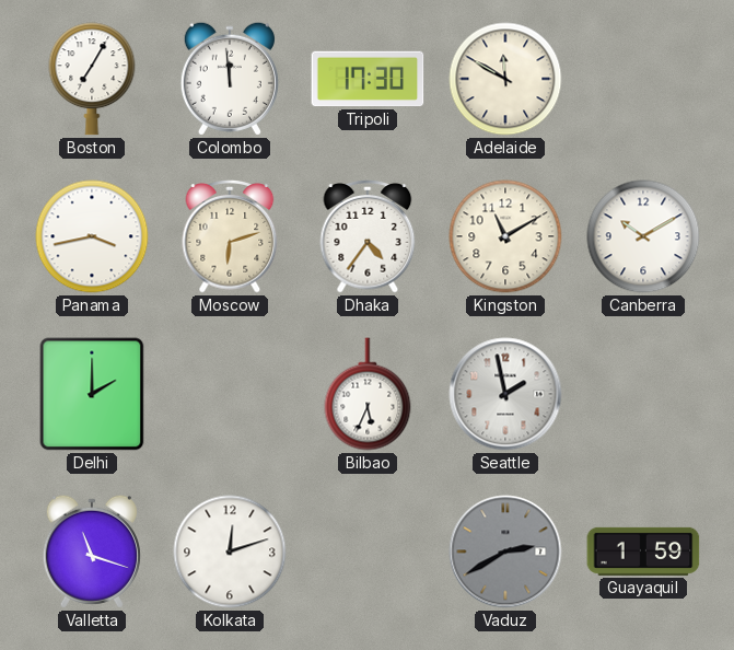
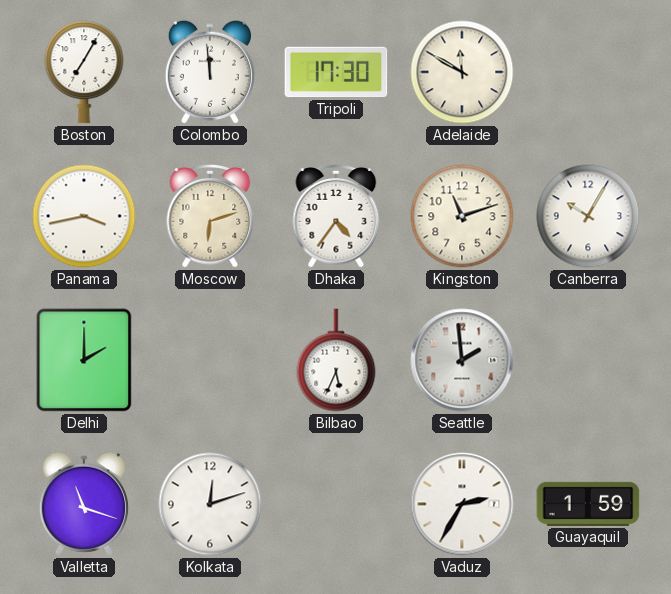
Kingston: 11:10 -> 11:12
Canberra: 10:10 -> 10:05
Seattle: 1:58 -> 1:59
Vaduz: 2:40 -> 2:35
Vaduz dial: grey -> white
